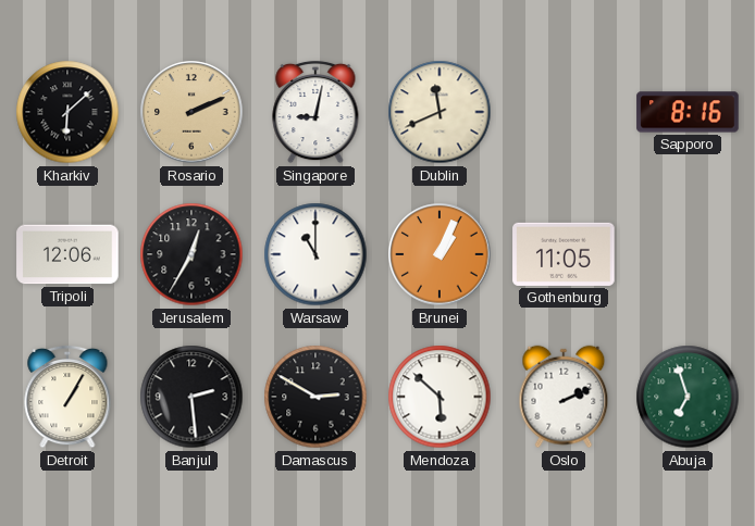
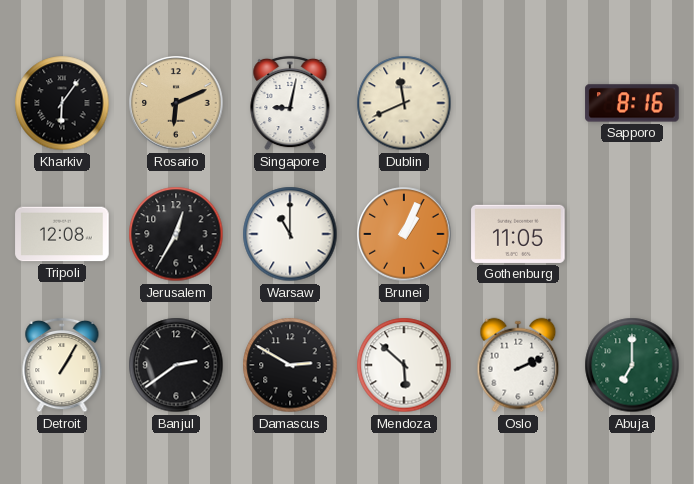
Kharkiv: 6:08 -> 6:06
Rosario: 2:11 -> 6:11
Tripoli: 12:06 -> 12:08
Banjul: 2:29 -> 2:39
Abuja: 6:57 -> 7:00
